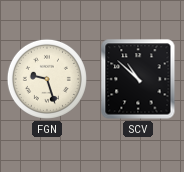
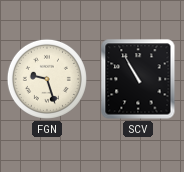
SCV: 10:52 -> 10:55
